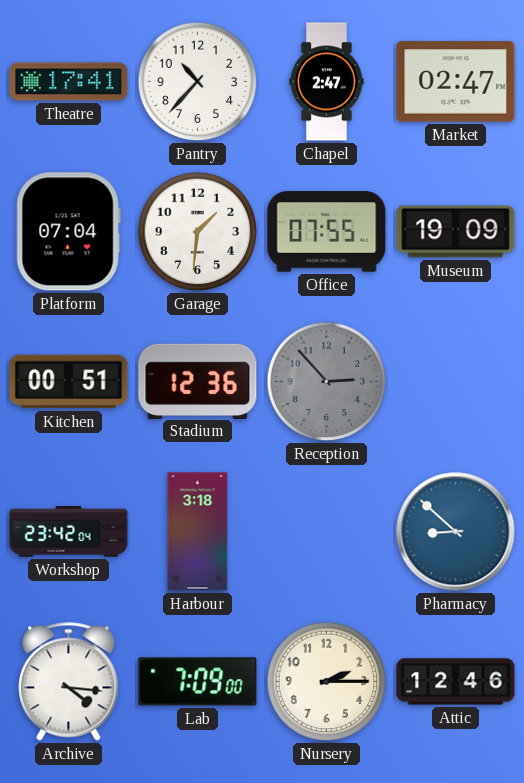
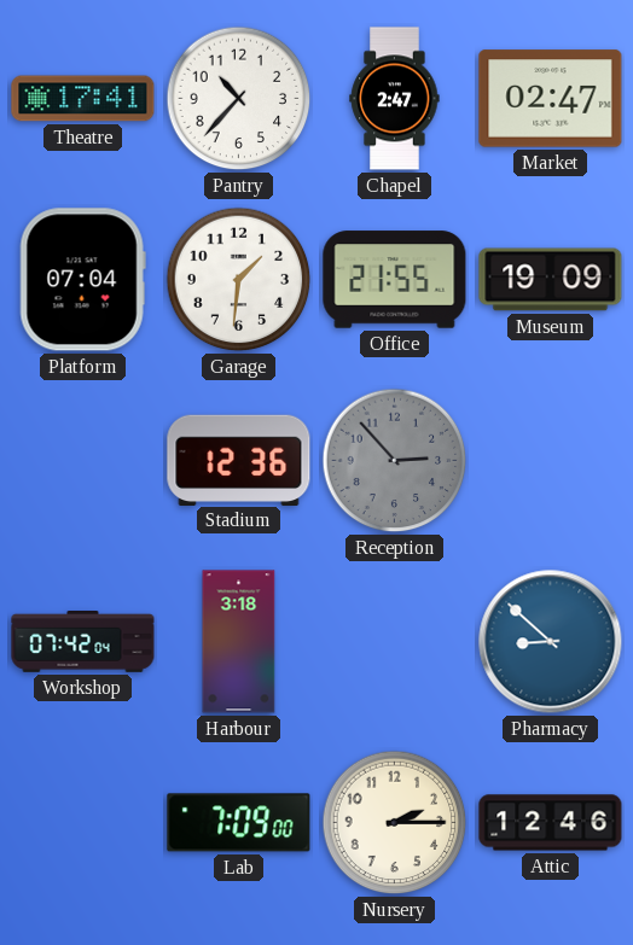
Office: 07:55 -> 21:55
Kitchen: 00:51 -> none
Workshop: 23:42 -> 07:42
Archive: 4:16 -> none
